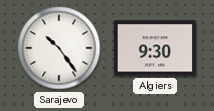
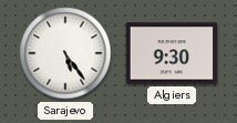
Sarajevo: 10:24 -> 5:24
